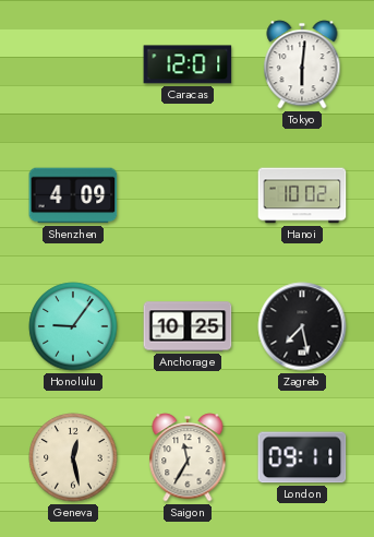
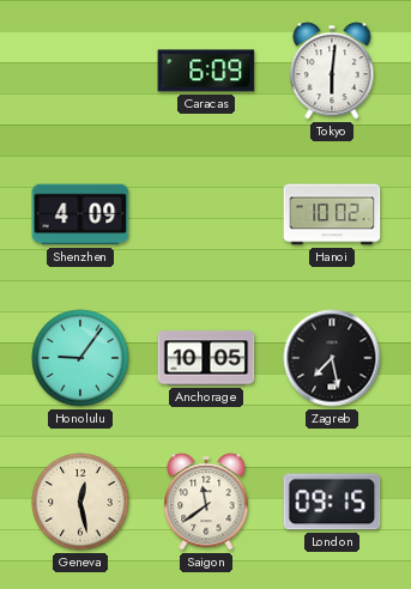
Caracas: 12:01 -> 6:09
Anchorage: 10:25 -> 10:05
Saigon: 11:35 -> 11:39
London: 09:11 -> 09:15
